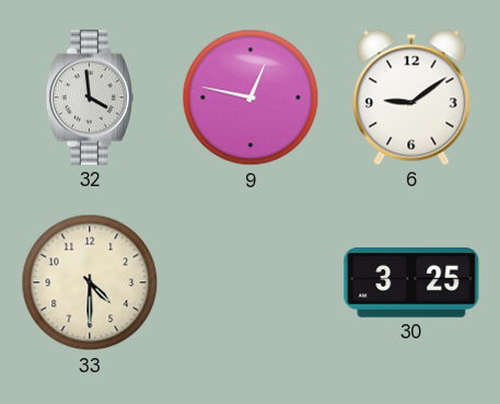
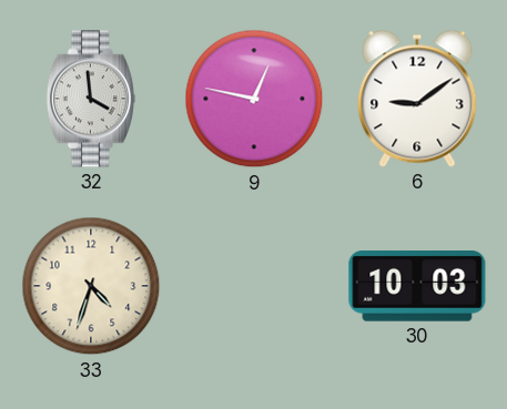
33: 4:30 -> 4:33
30: 3:25 -> 10:03
